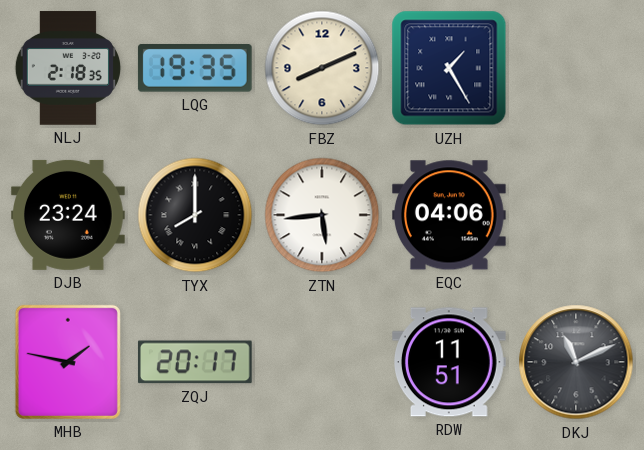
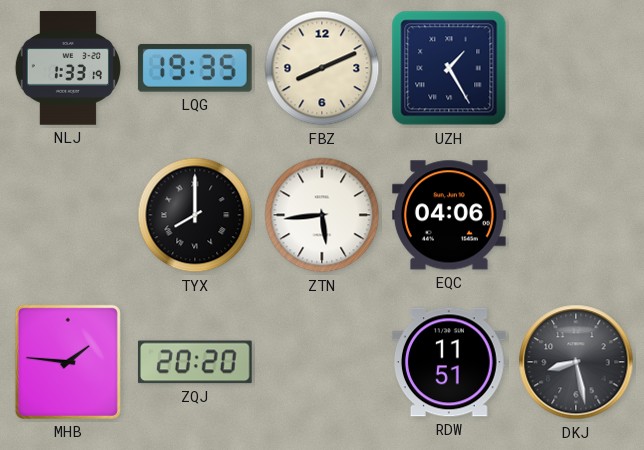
NLJ: 2:18 -> 1:33
DJB: 23:24 -> none
MHB: 1:47 -> 1:46
ZQJ: 20:17 -> 20:20
DKJ: 11:11 -> 8:28
